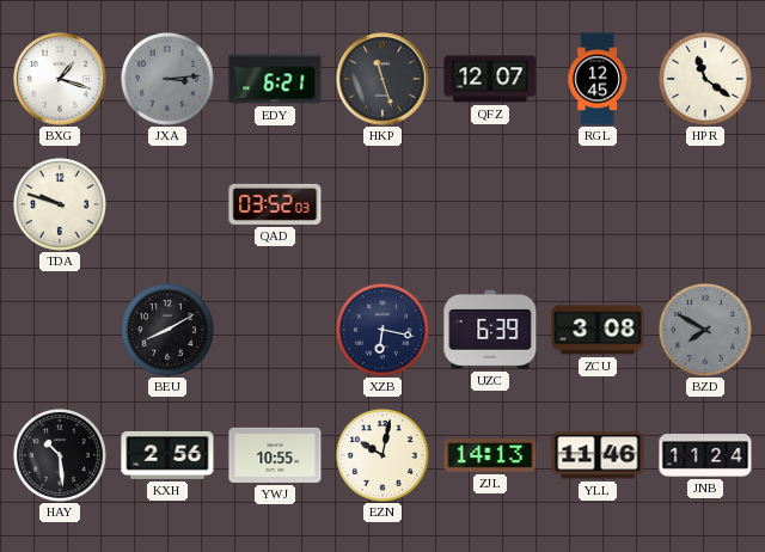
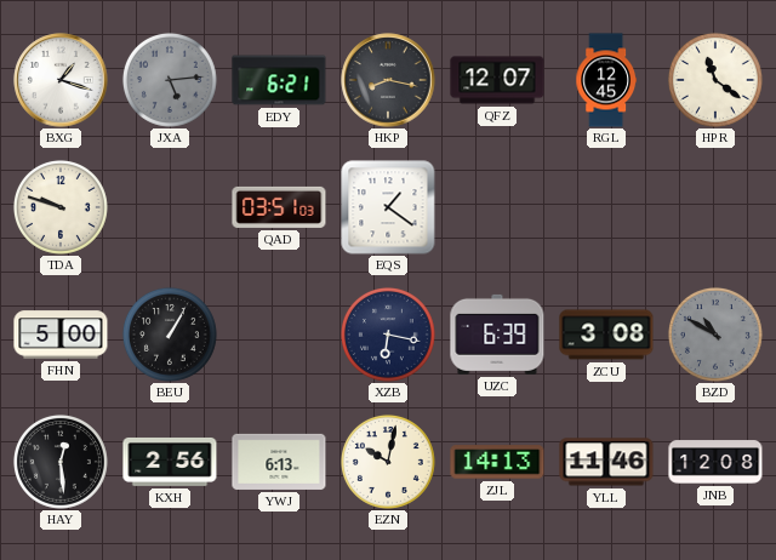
JXA: 3:14 -> 5:14
HKP: 11:27 -> 8:17
QAD: 03:52 -> 03:51
EQS: none -> 1:21
FHN: none -> 5:00
BEU: 8:10 -> 1:05
BZD: 7:50 -> 10:50
HAY: 10:29 -> 12:29
YWJ: 10:55 -> 6:13
JNB: 11:24 -> 12:08
